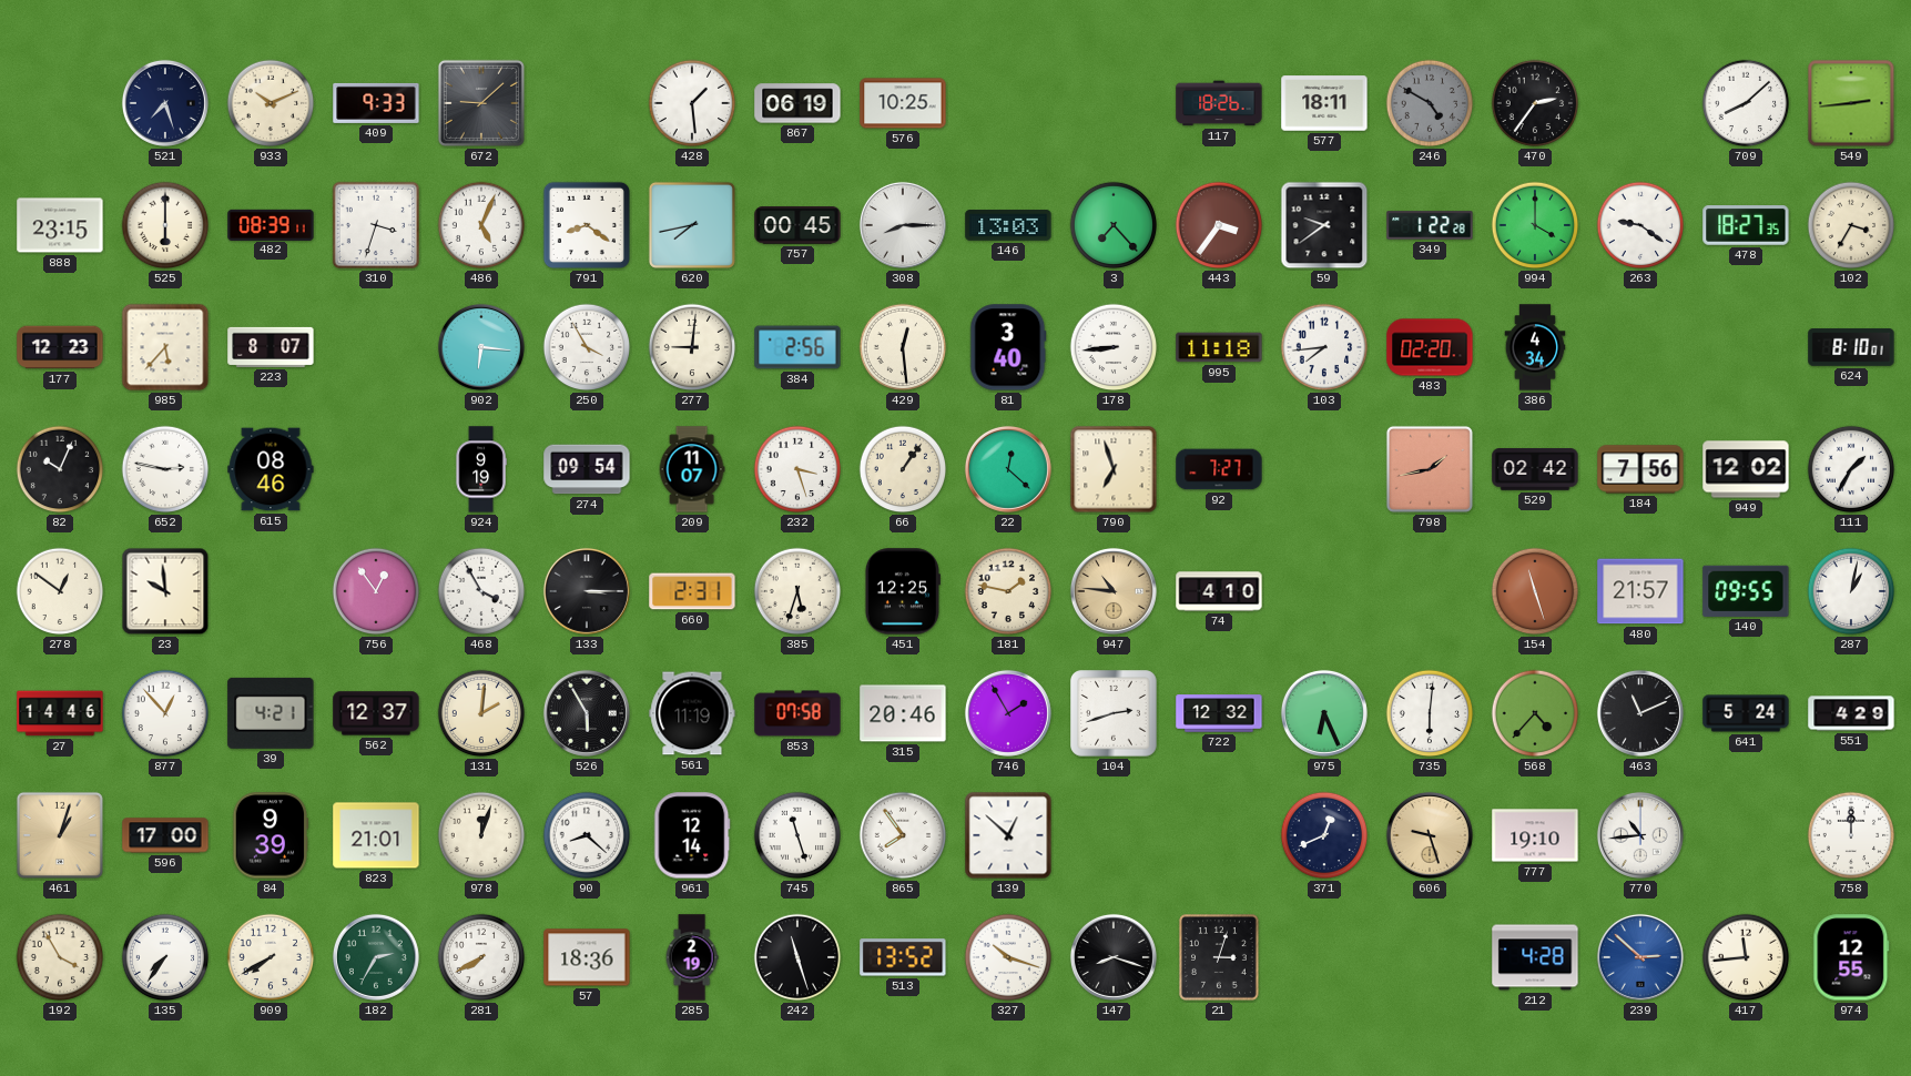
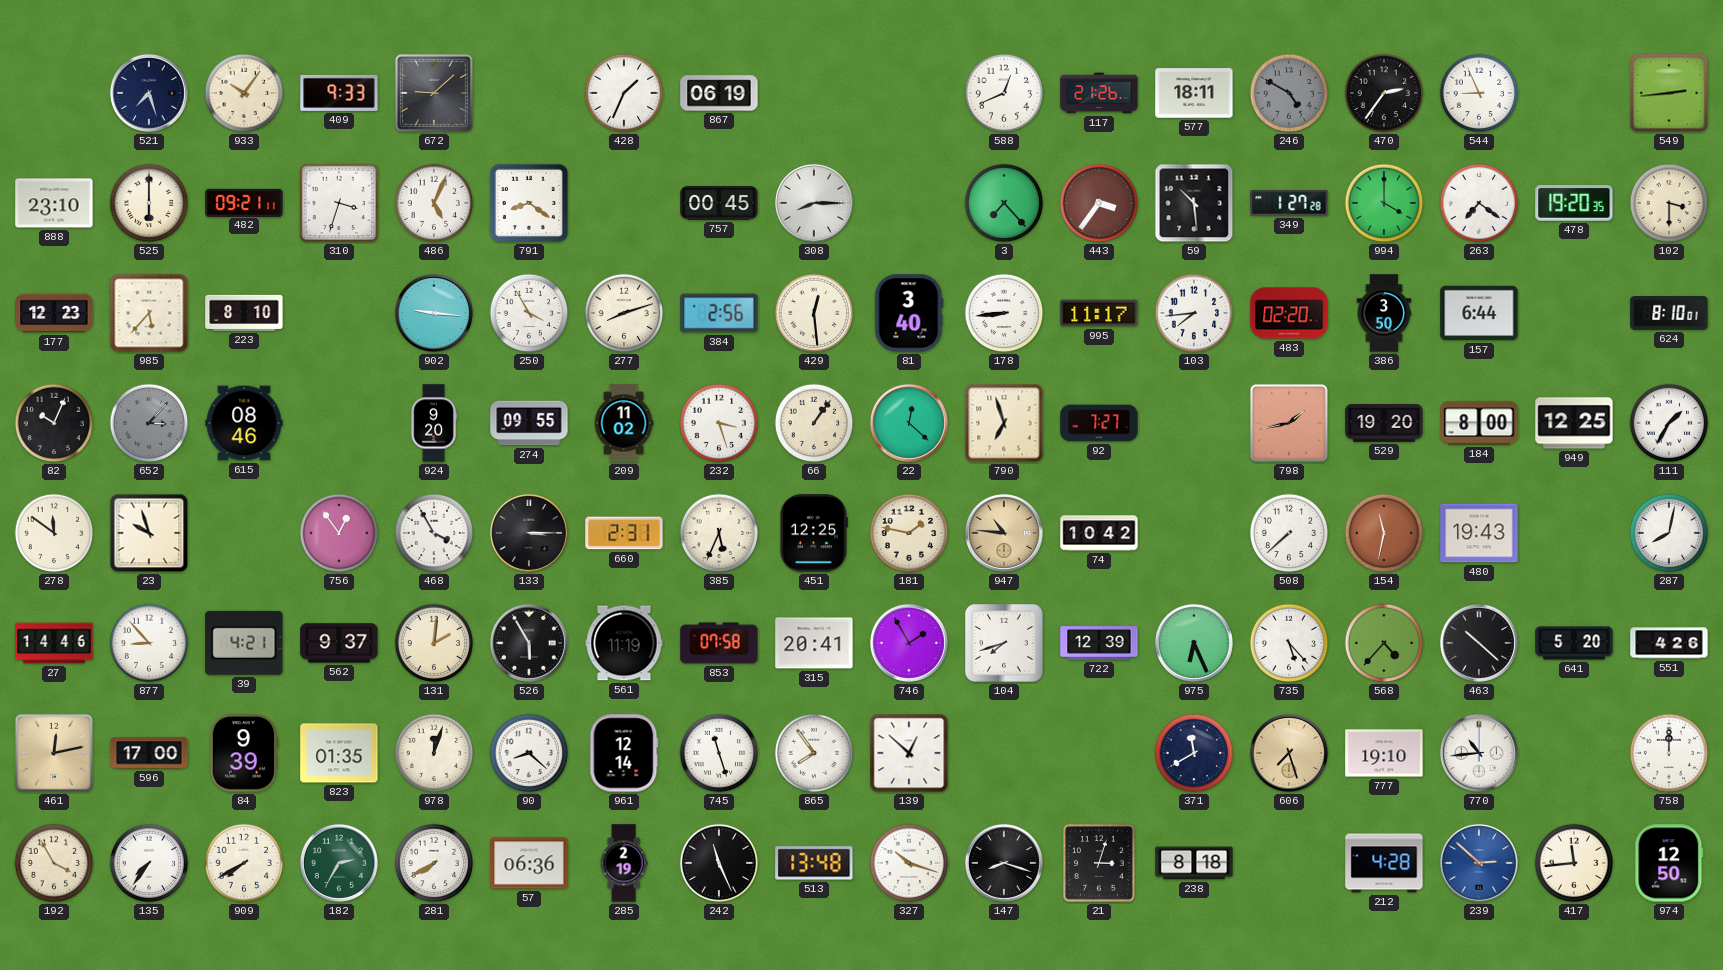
933: 10:11 -> 10:06
428: 1:29 -> 1:34
576: 10:25 -> none
588: none -> 12:41
117: 18:26 -> 21:26
544: none -> 8:56
709: 8:08 -> none
888: 23:15 -> 23:10
482: 08:39 -> 09:21
620: 7:43 -> none
146: 13:03 -> none
59: 9:39 -> 10:29
349: 1:22 -> 1:27
263: 9:21 -> 7:21
478: 18:27 -> 19:20
102: 3:35 -> 3:30
223: 8:07 -> 8:10
902: 6:16 -> 9:16
277: 9:01 -> 8:12
995: 11:18 -> 11:17
386: 4:34 -> 3:50
157: none -> 6:44
652: 2:47 -> 3:07
652 dial: white -> grey
924: 9:19 -> 9:20
274: 09:54 -> 09:55
209: 11:07 -> 11:02
529: 02:42 -> 19:20
184: 7:56 -> 8:00
949: 12:02 -> 12:25
278: 12:51 -> 11:51
23: 9:59 -> 9:57
385: 5:33 -> 5:34
74: 4:10 -> 10:42
508: none -> 7:38
154: 11:27 -> 11:32
480: 21:57 -> 19:43
140: 09:55 -> none
287: 1:02 -> 8:02
877: 12:53 -> 8:53
562: 12:37 -> 9:37
315: 20:46 -> 20:41
104: 2:42 -> 7:42
722: 12:32 -> 12:39
735: 6:01 -> 5:23
463: 11:11 -> 10:22
641: 5:24 -> 5:20
551: 4:29 -> 4:26
461: 1:03 -> 12:13
823: 21:01 -> 01:35
371: 12:41 -> 11:40
606: 9:27 -> 7:27
57: 18:36 -> 06:36
242: 11:27 -> 11:26
513: 13:52 -> 13:48
238: none -> 8:18
974: 12:55 -> 12:50
